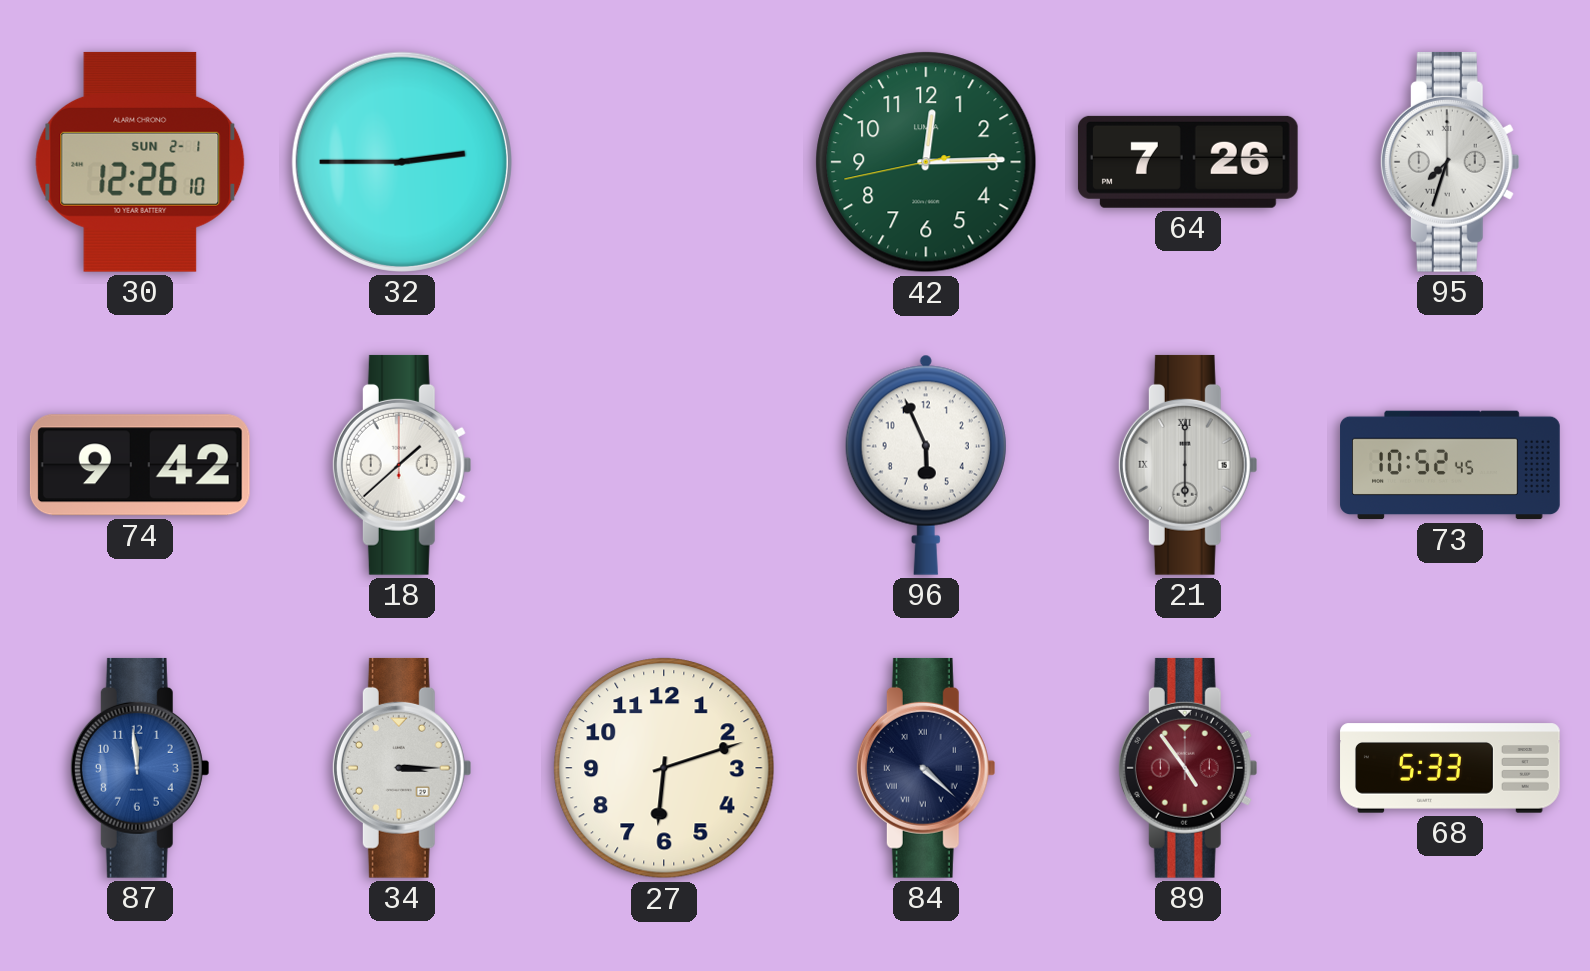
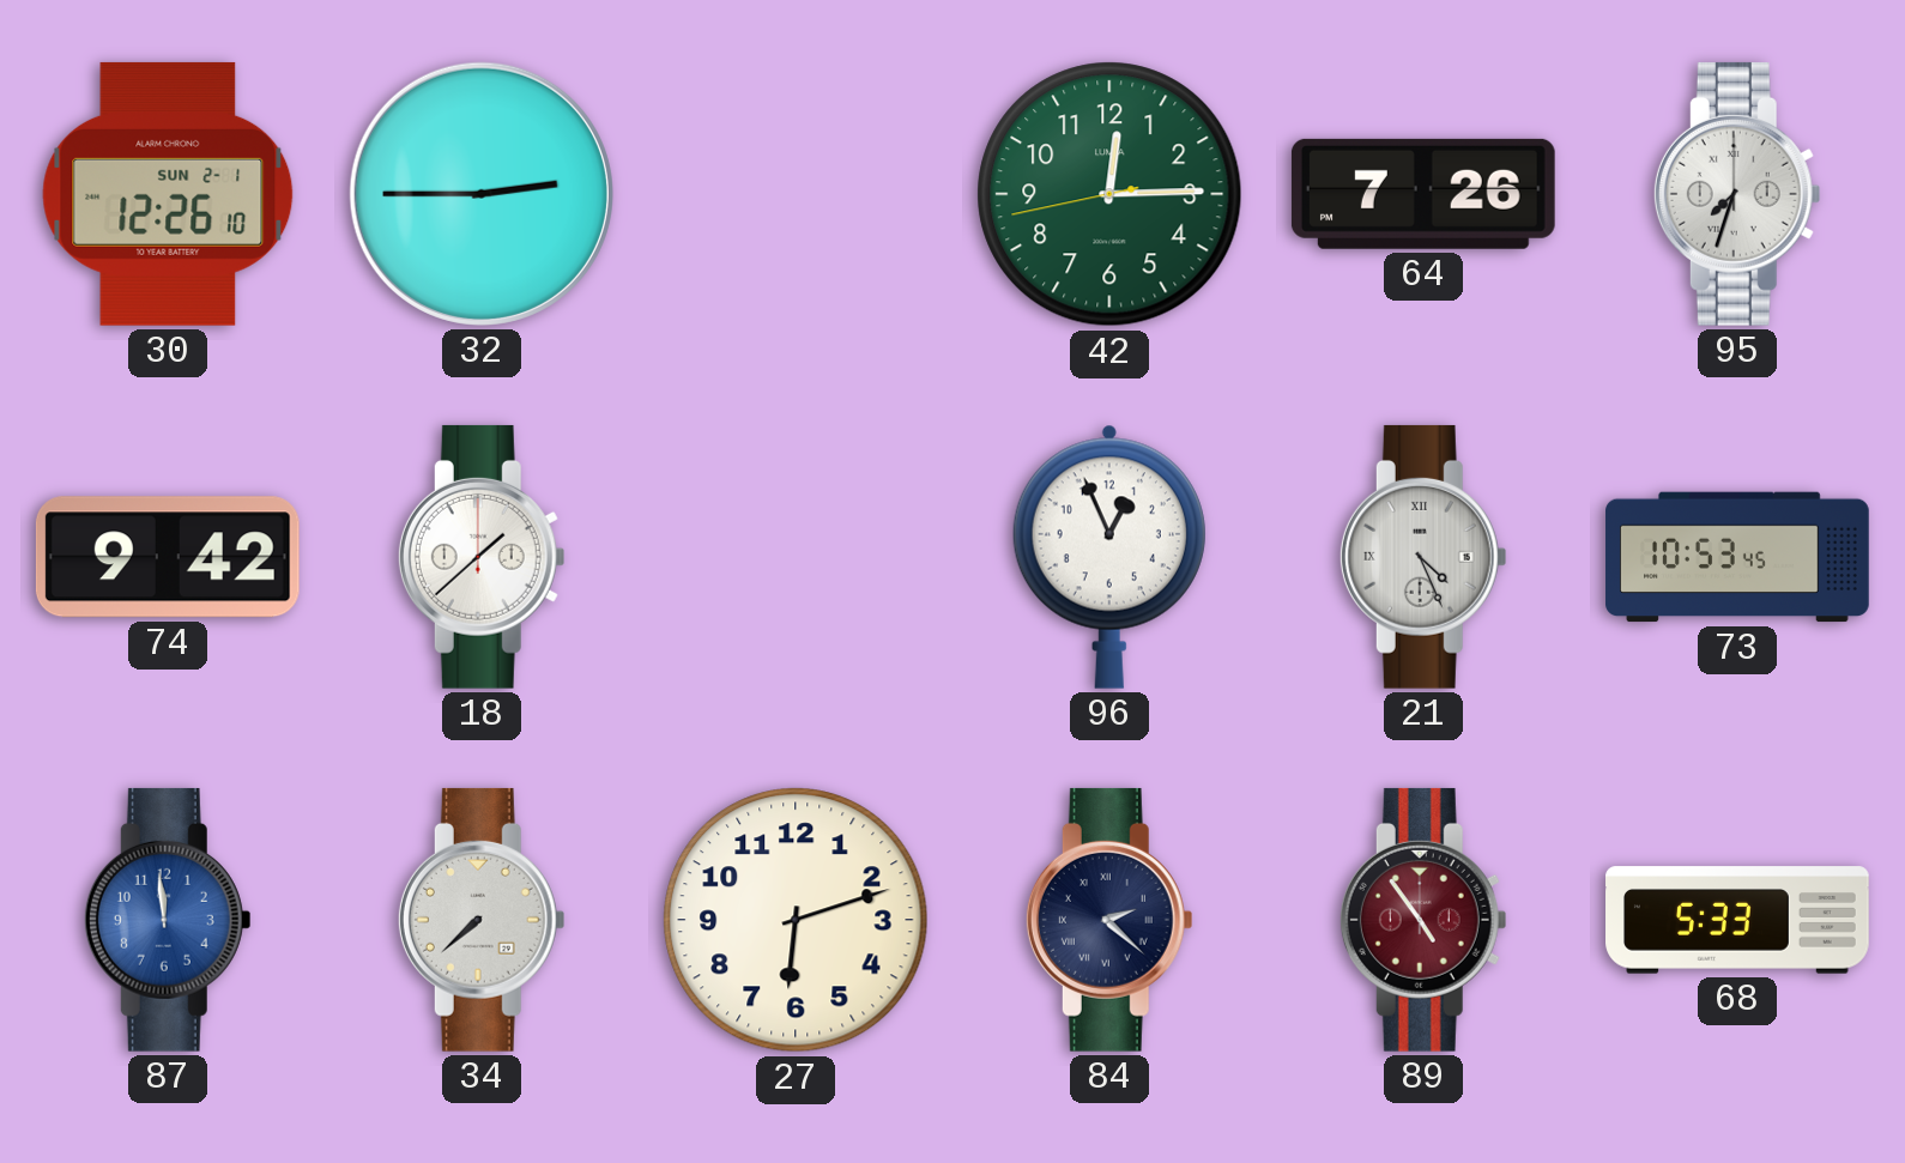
96: 5:56 -> 12:56
21: 6:00 -> 4:26
73: 10:52 -> 10:53
34: 3:15 -> 7:38
84: 4:22 -> 2:22
